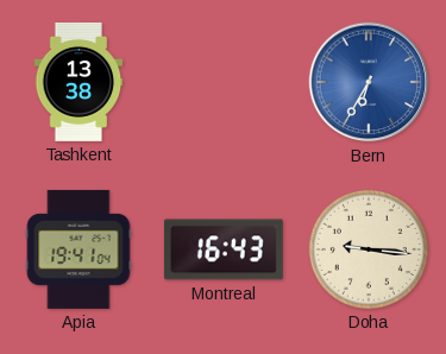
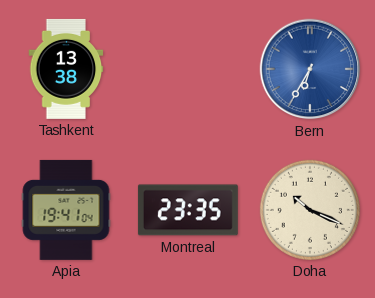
Montreal: 16:43 -> 23:35
Doha: 9:16 -> 10:19
